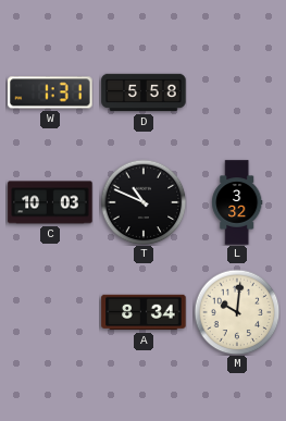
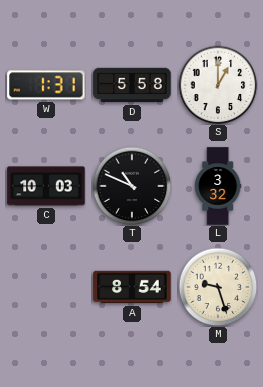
S: none -> 1:00
A: 8:34 -> 8:54
M: 10:01 -> 9:27
